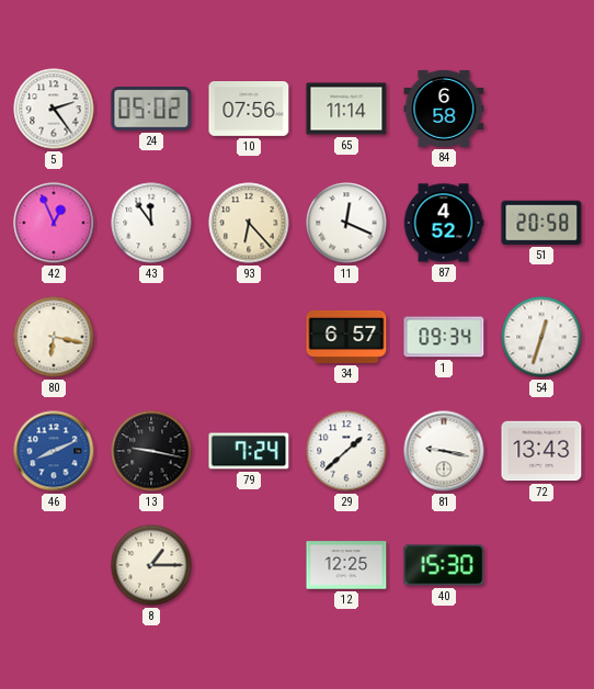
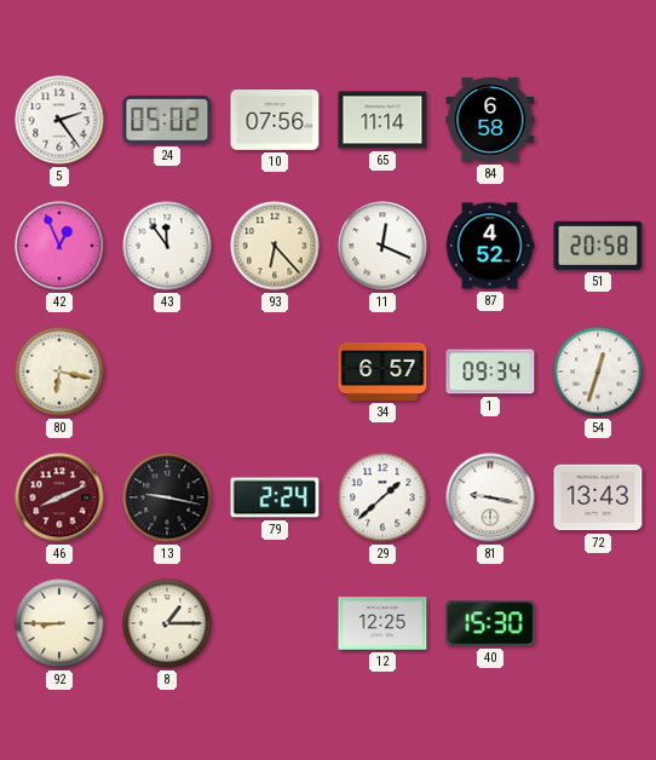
46 dial: blue -> burgundy
79: 7:24 -> 2:24
92: none -> 8:45
